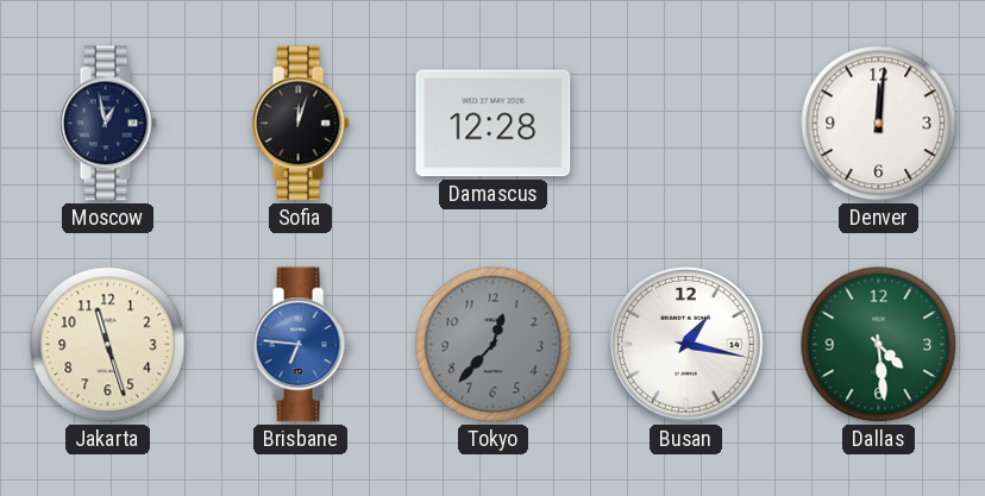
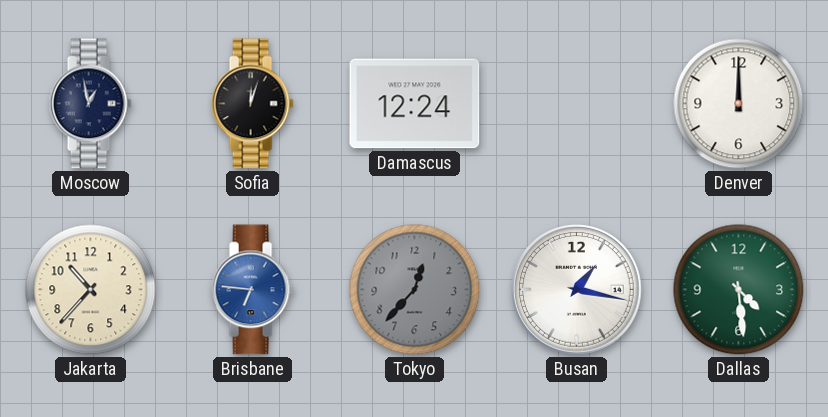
Damascus: 12:28 -> 12:24
Denver: 12:01 -> 12:00
Jakarta: 11:27 -> 10:37
